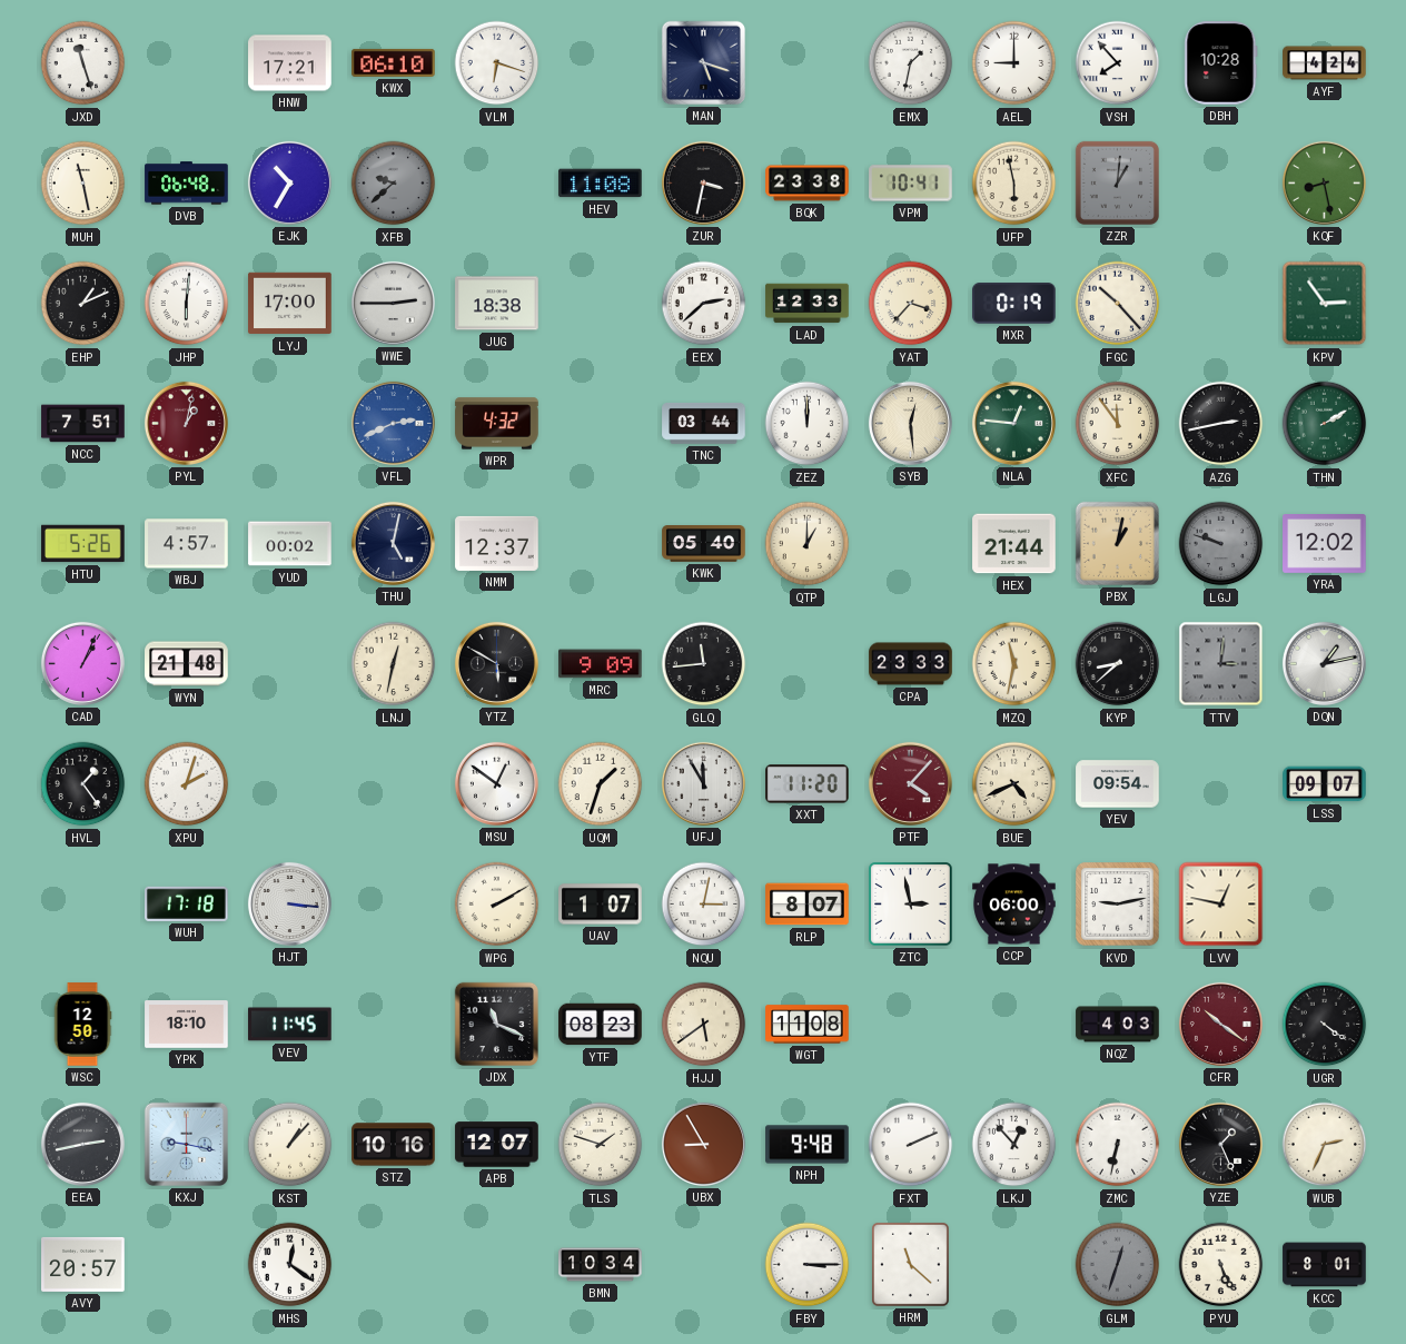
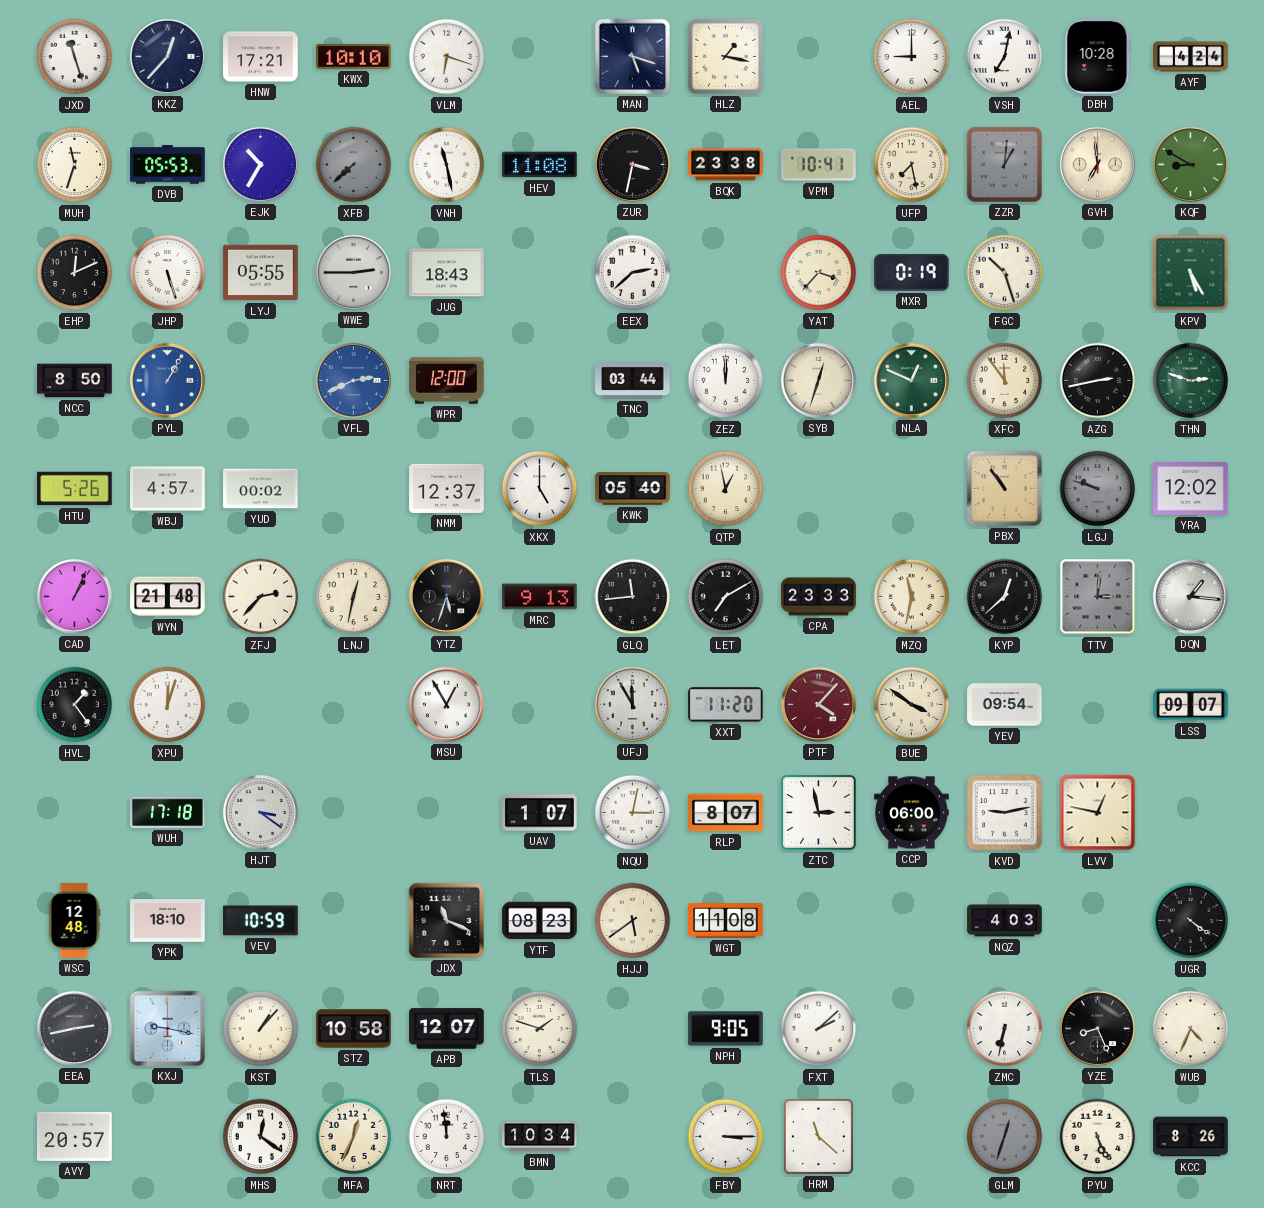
KKZ: none -> 12:37
KWX: 06:10 -> 10:10
HLZ: none -> 1:17
EMX: 1:32 -> none
VSH: 7:53 -> 7:02
MUH: 11:28 -> 11:33
DVB: 06:48 -> 05:53
XFB: 9:38 -> 7:38
VNH: none -> 11:28
UFP: 5:58 -> 7:28
GVH: none -> 6:59
KQF: 8:28 -> 8:50
EHP: 1:11 -> 12:11
JHP: 6:01 -> 5:27
LYJ: 17:00 -> 05:55
JUG: 18:38 -> 18:43
LAD: 12:33 -> none
FGC: 10:23 -> 10:27
KPV: 2:54 -> 5:25
NCC: 7:51 -> 8:50
PYL: 1:02 -> 1:05
PYL dial: burgundy -> blue
WPR: 4:32 -> 12:00
SYB: 12:29 -> 12:33
NLA: 12:46 -> 12:49
THN: 2:10 -> 2:48
THU: 5:02 -> none
XKX: none -> 5:00
QTP: 1:00 -> 12:58
HEX: 21:44 -> none
PBX: 1:02 -> 10:54
ZFJ: none -> 2:37
YTZ: 5:50 -> 5:33
MRC: 9:09 -> 9:13
LET: none -> 7:10
KYP: 8:38 -> 12:38
DQN: 1:13 -> 1:16
XPU: 2:03 -> 12:03
MSU: 12:51 -> 12:55
UQM: 1:33 -> none
BUE: 4:41 -> 3:51
HJT: 3:16 -> 3:21
WPG: 2:10 -> none
WSC: 12:50 -> 12:48
VEV: 11:45 -> 10:59
CFR: 10:21 -> none
STZ: 10:16 -> 10:58
UBX: 8:55 -> none
NPH: 9:48 -> 9:05
FXT: 2:11 -> 2:08
LKJ: 12:53 -> none
YZE: 1:26 -> 8:26
WUB: 2:34 -> 4:34
MFA: none -> 12:34
NRT: none -> 11:59
KCC: 8:01 -> 8:26
